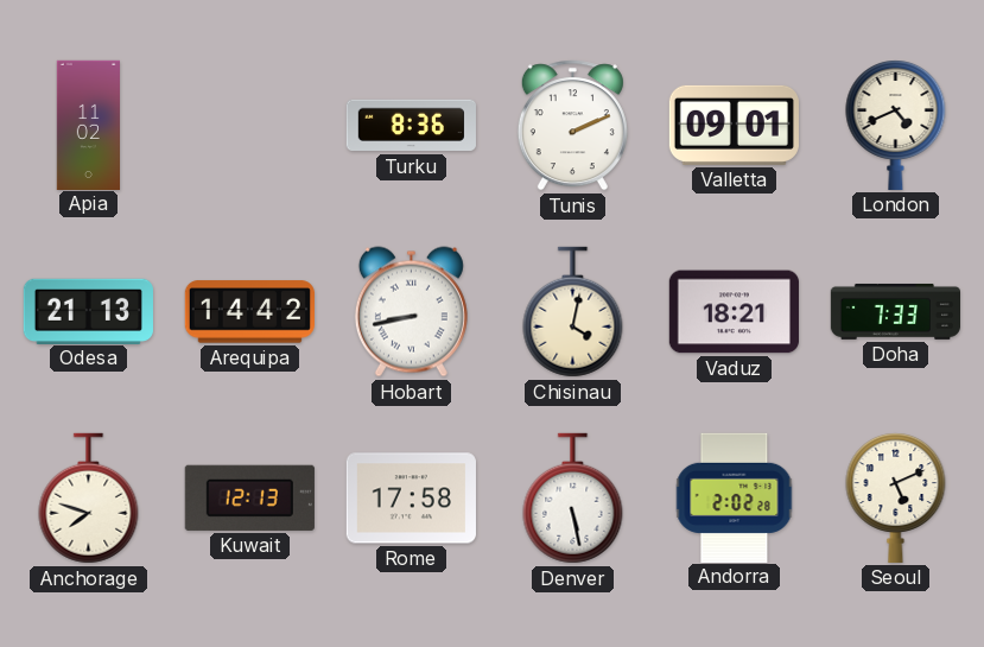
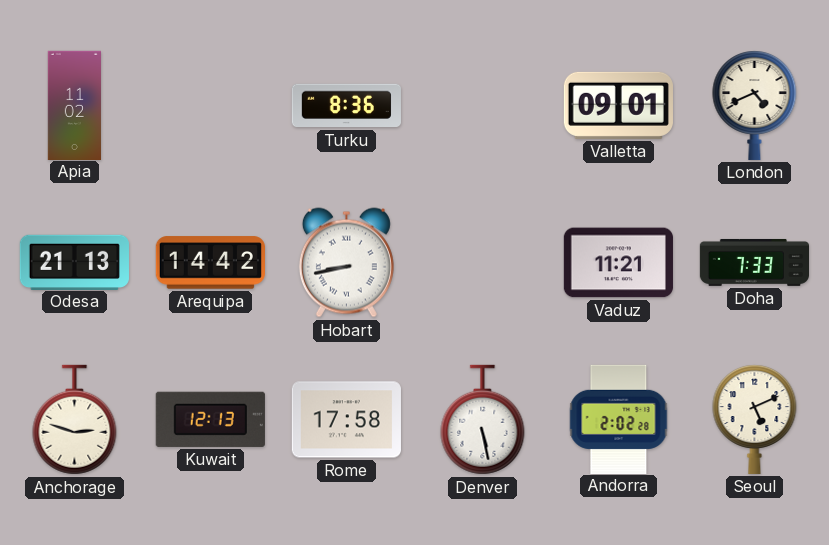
Tunis: 2:11 -> none
Chisinau: 4:02 -> none
Vaduz: 18:21 -> 11:21
Anchorage: 7:48 -> 2:48
